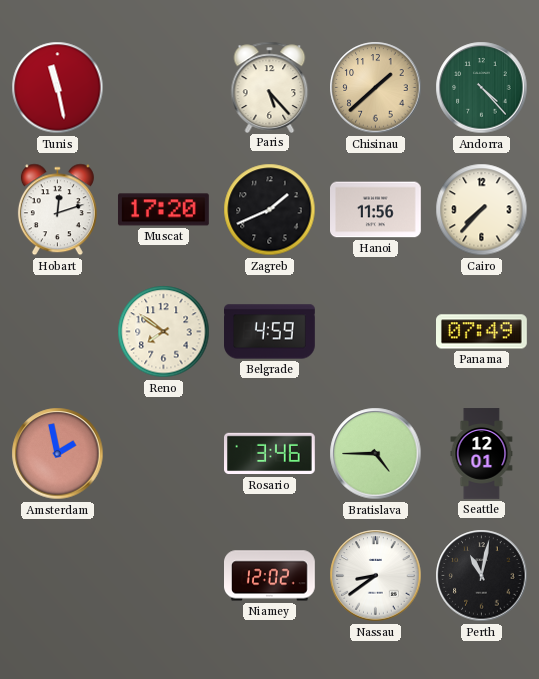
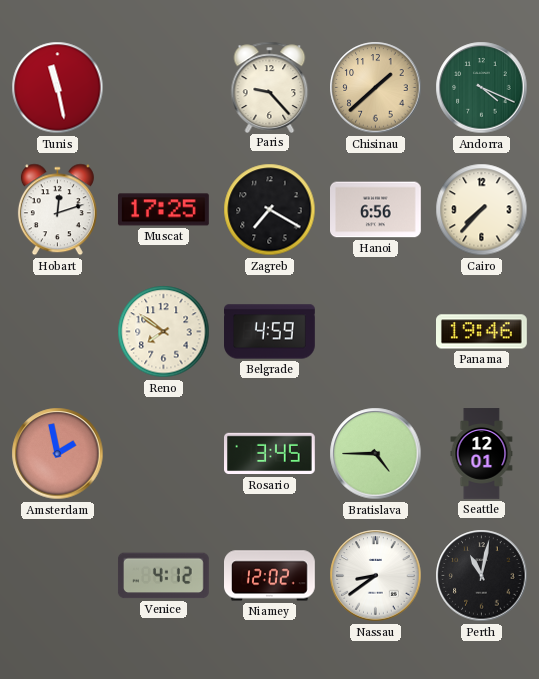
Paris: 5:23 -> 9:23
Andorra: 4:23 -> 4:19
Muscat: 17:20 -> 17:25
Zagreb: 1:41 -> 7:20
Hanoi: 11:56 -> 6:56
Panama: 07:49 -> 19:46
Rosario: 3:46 -> 3:45
Venice: none -> 4:12
